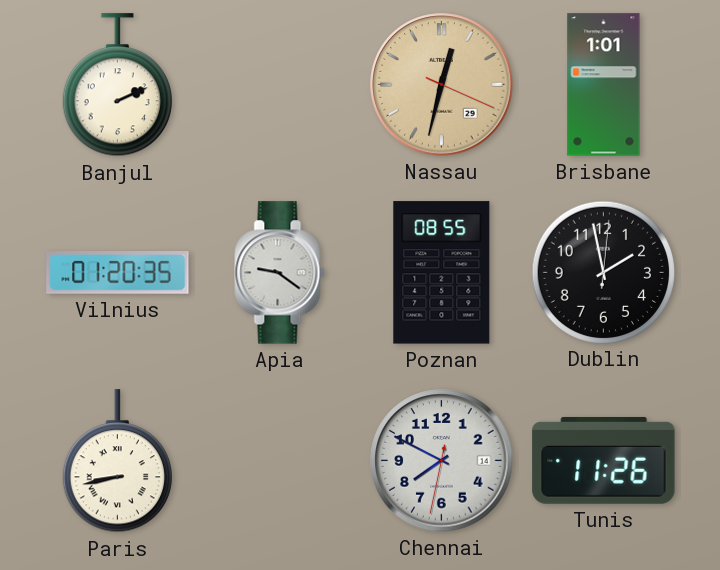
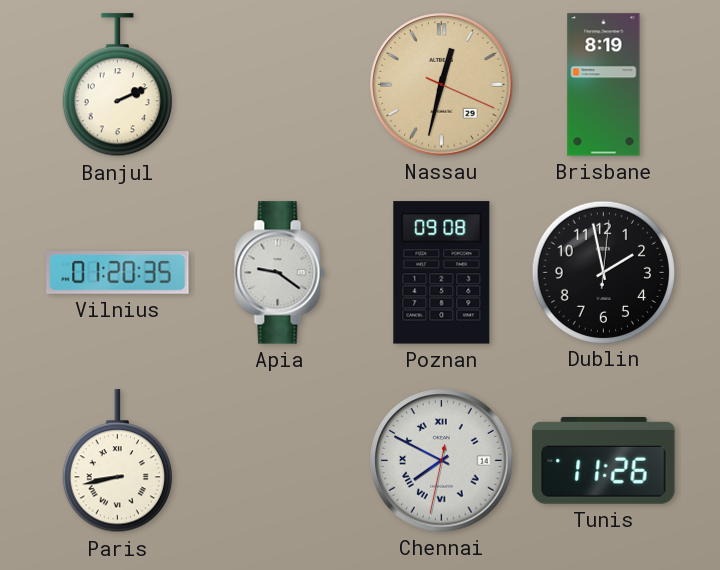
Brisbane: 1:01 -> 8:19
Poznan: 08:55 -> 09:08
Chennai numerals: Arabic -> Roman
